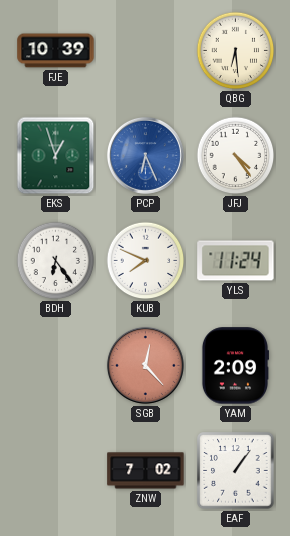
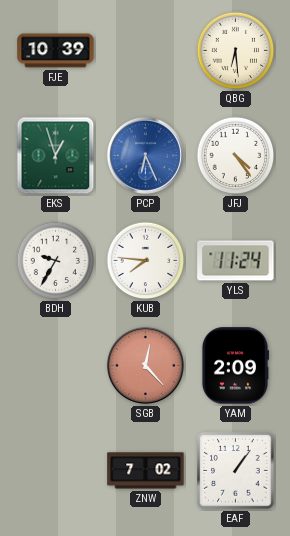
BDH: 6:24 -> 9:35
KUB: 7:49 -> 7:46
